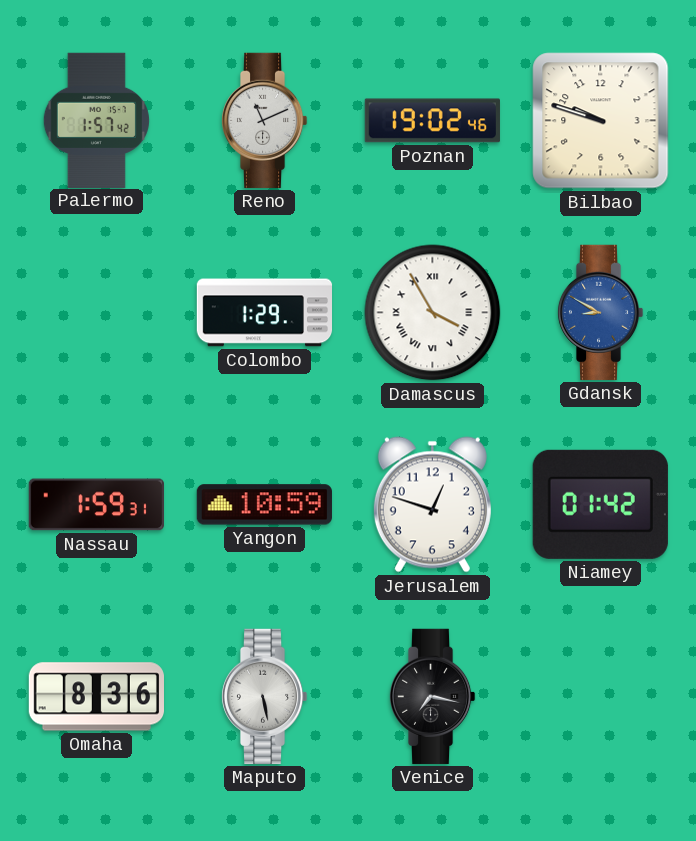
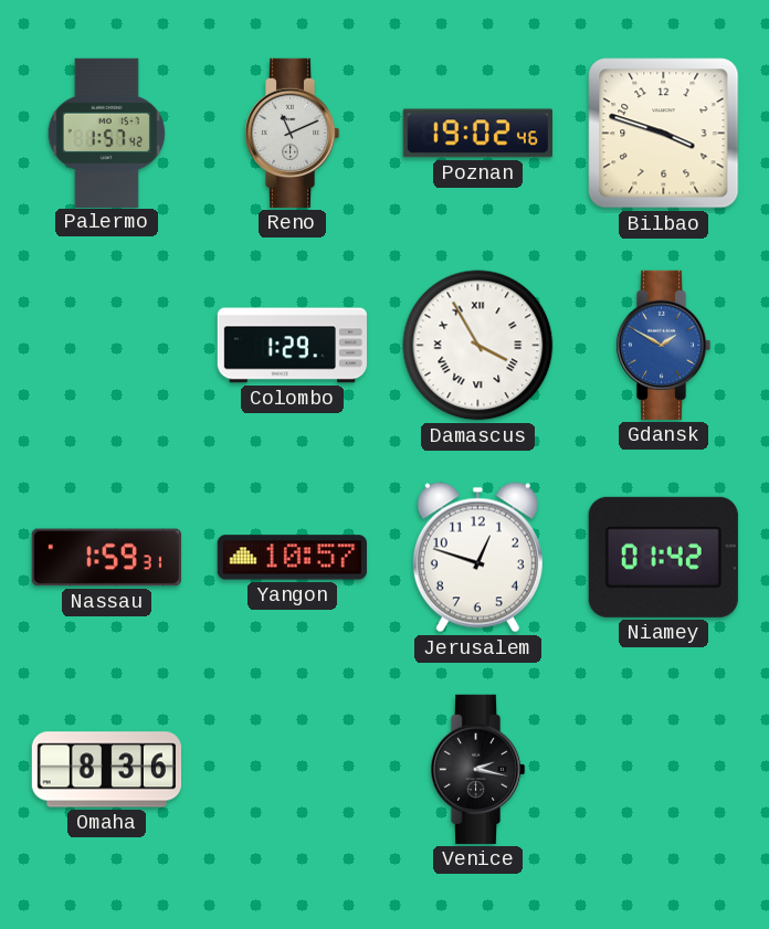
Bilbao: 9:48 -> 3:48
Gdansk: 8:50 -> 1:50
Yangon: 10:59 -> 10:57
Maputo: 5:28 -> none
Venice: 7:17 -> 2:17
